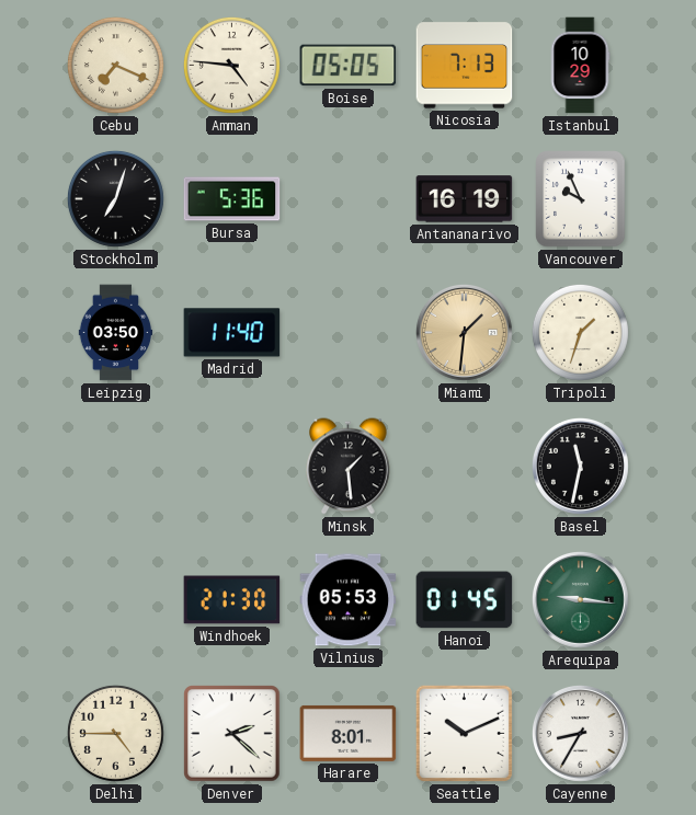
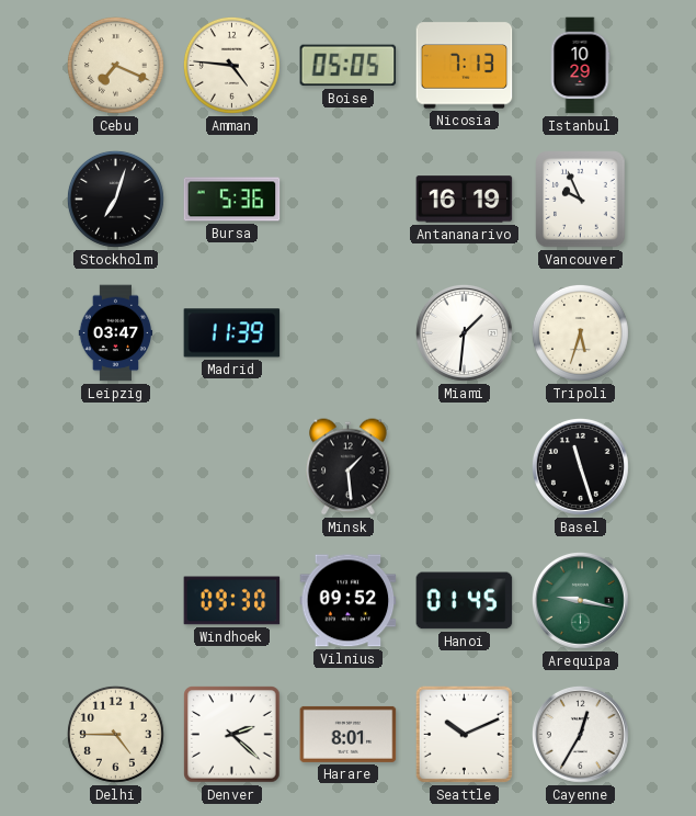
Leipzig: 03:50 -> 03:47
Madrid: 11:40 -> 11:39
Miami dial: champagne -> white
Tripoli: 1:33 -> 5:33
Basel: 11:32 -> 11:27
Windhoek: 21:30 -> 09:30
Vilnius: 05:53 -> 09:52
Arequipa: 9:16 -> 9:17
Cayenne: 8:35 -> 12:35
